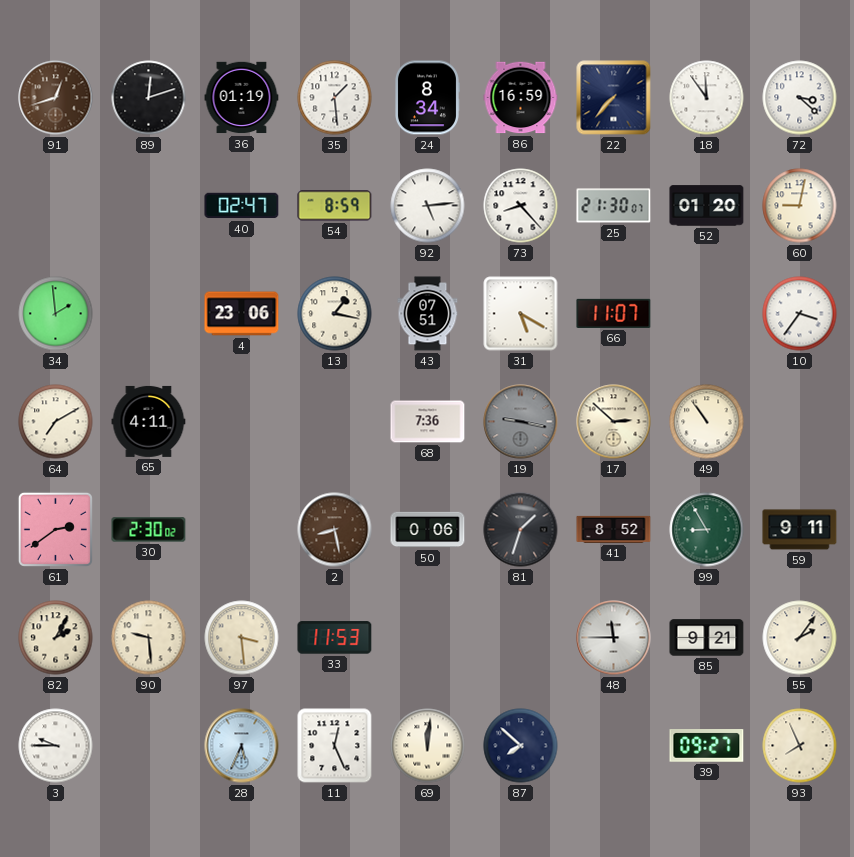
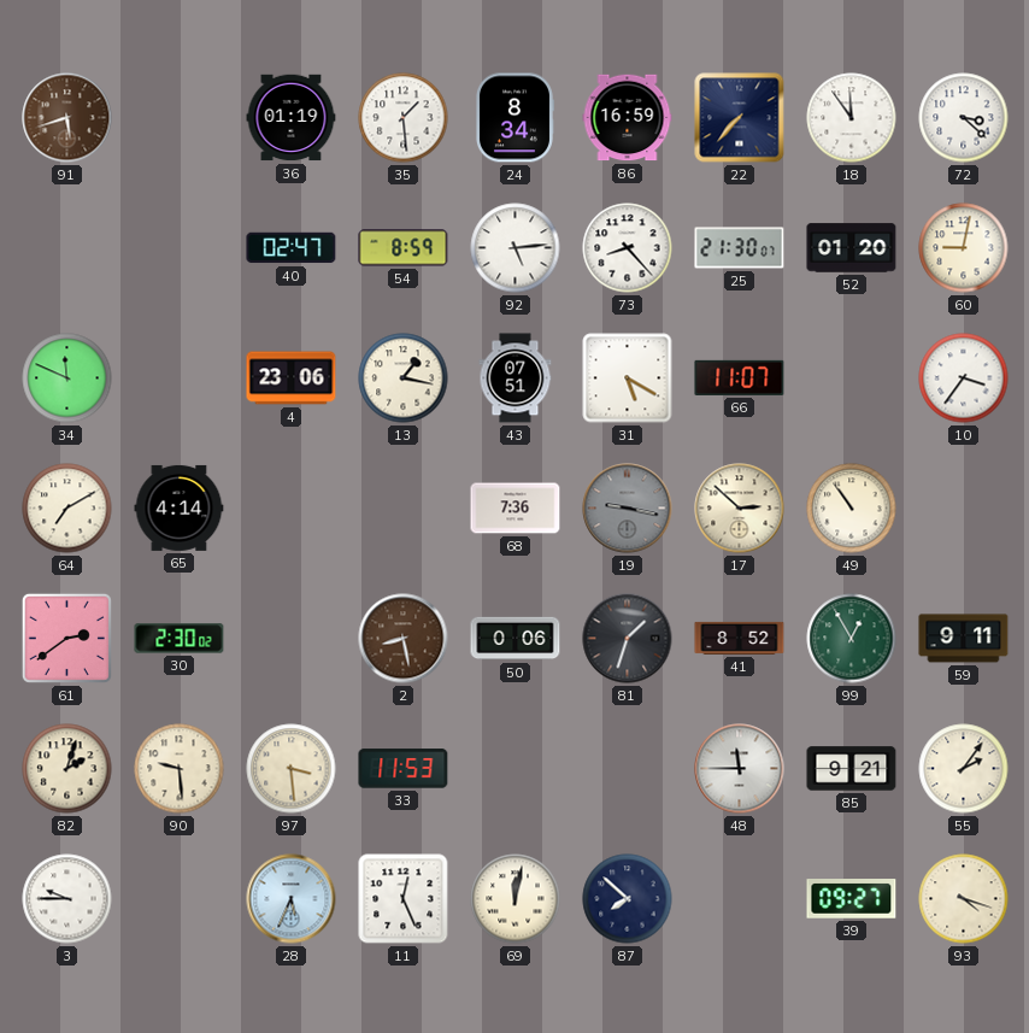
91: 12:42 -> 5:42
89: 12:12 -> none
34: 1:59 -> 11:49
65: 4:11 -> 4:14
99: 8:55 -> 12:55
82: 2:05 -> 2:03
69: 12:01 -> 12:02
93: 7:56 -> 4:18
